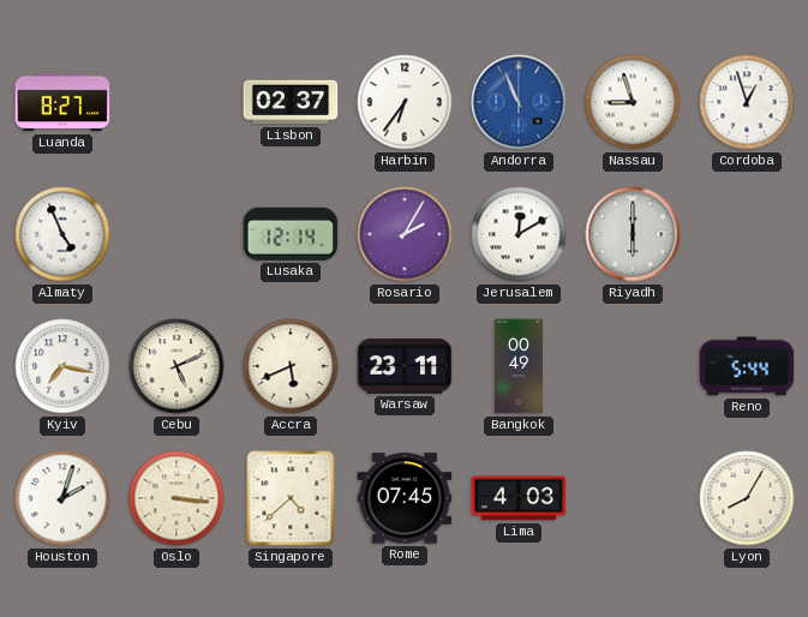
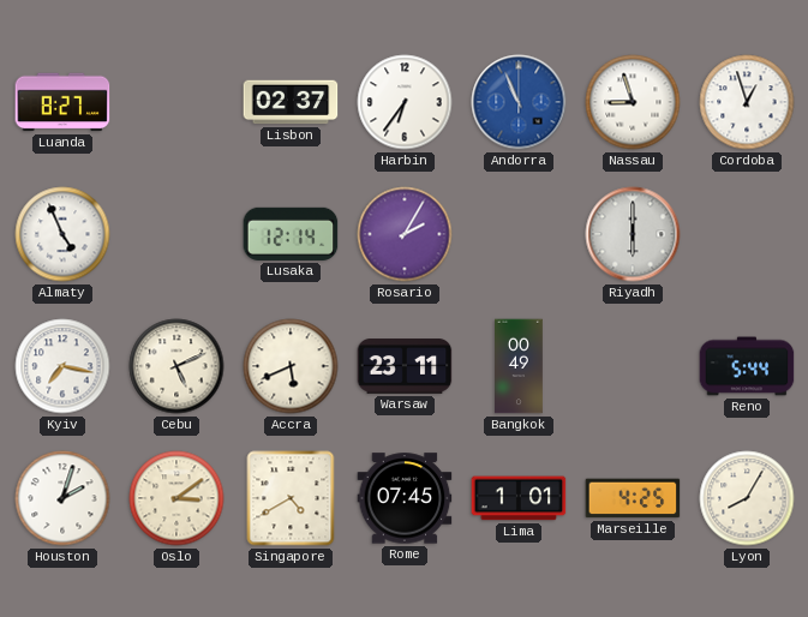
Jerusalem: 12:10 -> none
Oslo: 3:16 -> 3:09
Singapore: 4:38 -> 4:40
Lima: 4:03 -> 1:01
Marseille: none -> 4:25
